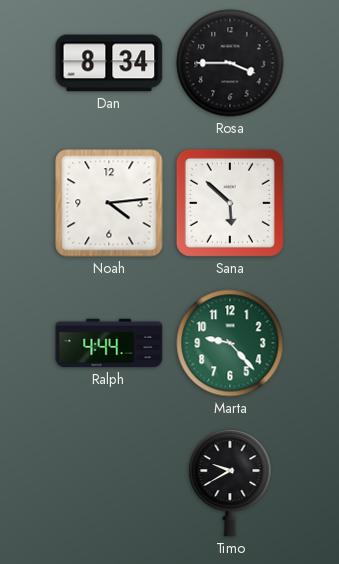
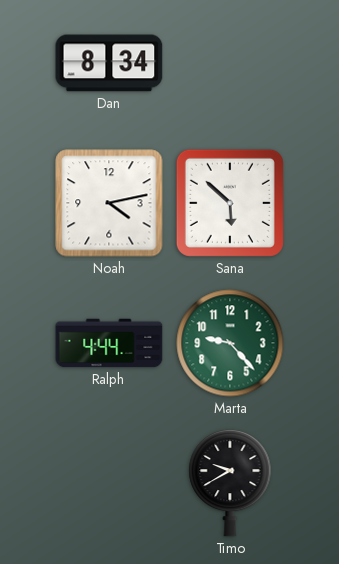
Rosa: 3:45 -> none
Noah: 4:14 -> 4:13
